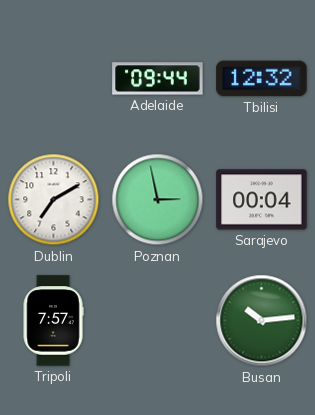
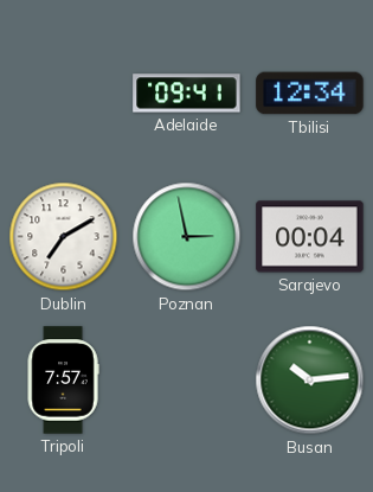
Adelaide: 09:44 -> 09:41
Tbilisi: 12:32 -> 12:34
